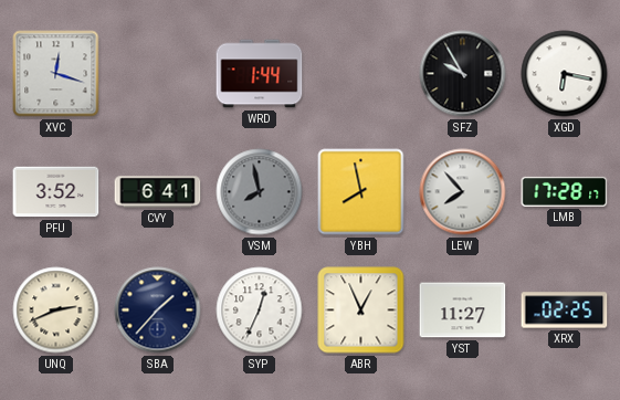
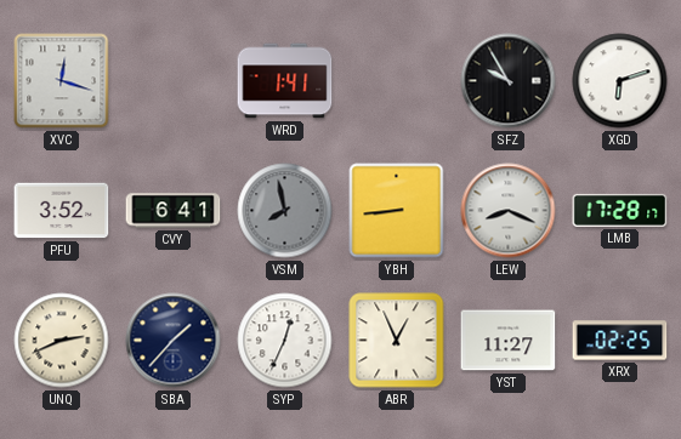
WRD: 1:44 -> 1:41
XGD: 6:17 -> 6:12
YBH: 7:58 -> 8:44
LEW: 7:53 -> 8:19
